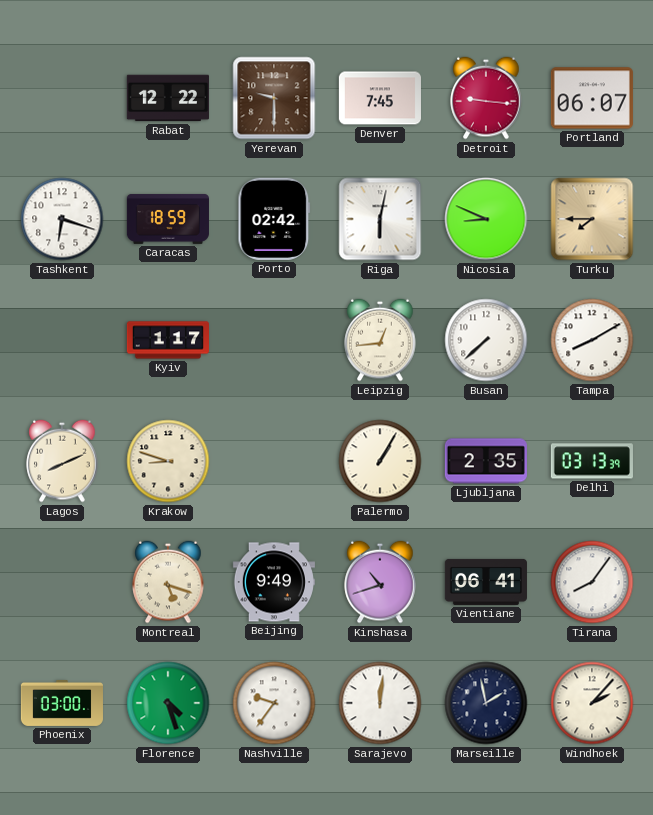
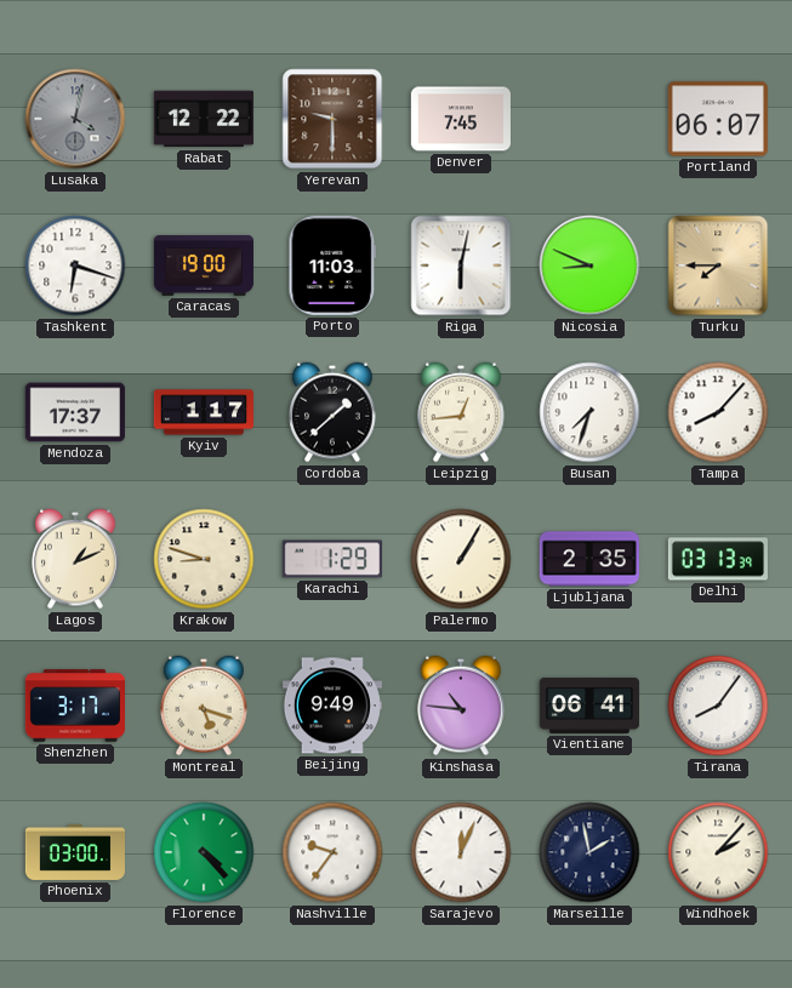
Lusaka: none -> 4:02
Detroit: 9:16 -> none
Caracas: 18:59 -> 19:00
Porto: 02:42 -> 11:03
Mendoza: none -> 17:37
Cordoba: none -> 1:38
Busan: 7:38 -> 7:33
Tampa: 8:10 -> 8:07
Lagos: 8:11 -> 1:11
Karachi: none -> 1:29
Shenzhen: none -> 3:17
Kinshasa: 10:42 -> 10:46
Florence: 4:27 -> 4:23
Sarajevo: 12:01 -> 12:04
